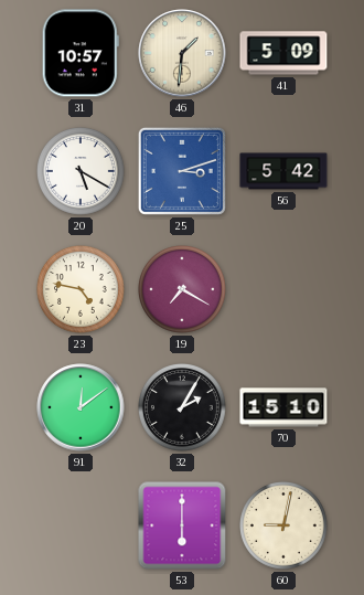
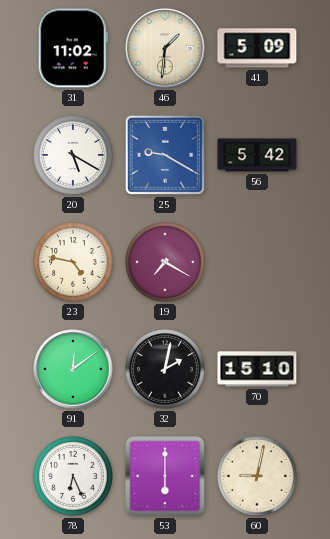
31: 10:57 -> 11:02
25: 3:12 -> 9:20
32: 2:05 -> 2:02
78: none -> 6:26
